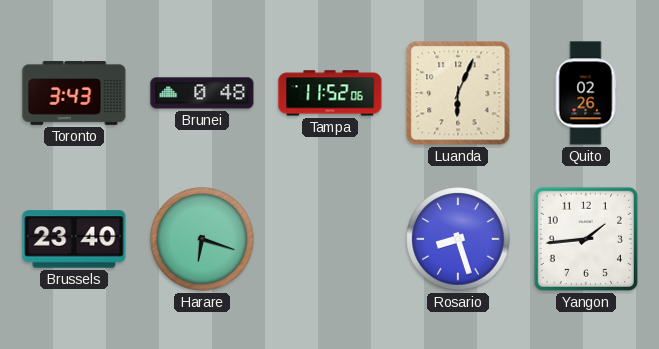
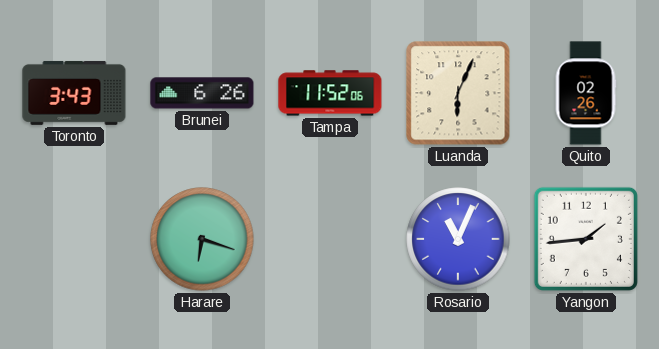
Brunei: 0:48 -> 6:26
Brussels: 23:40 -> none
Rosario: 8:27 -> 11:04
